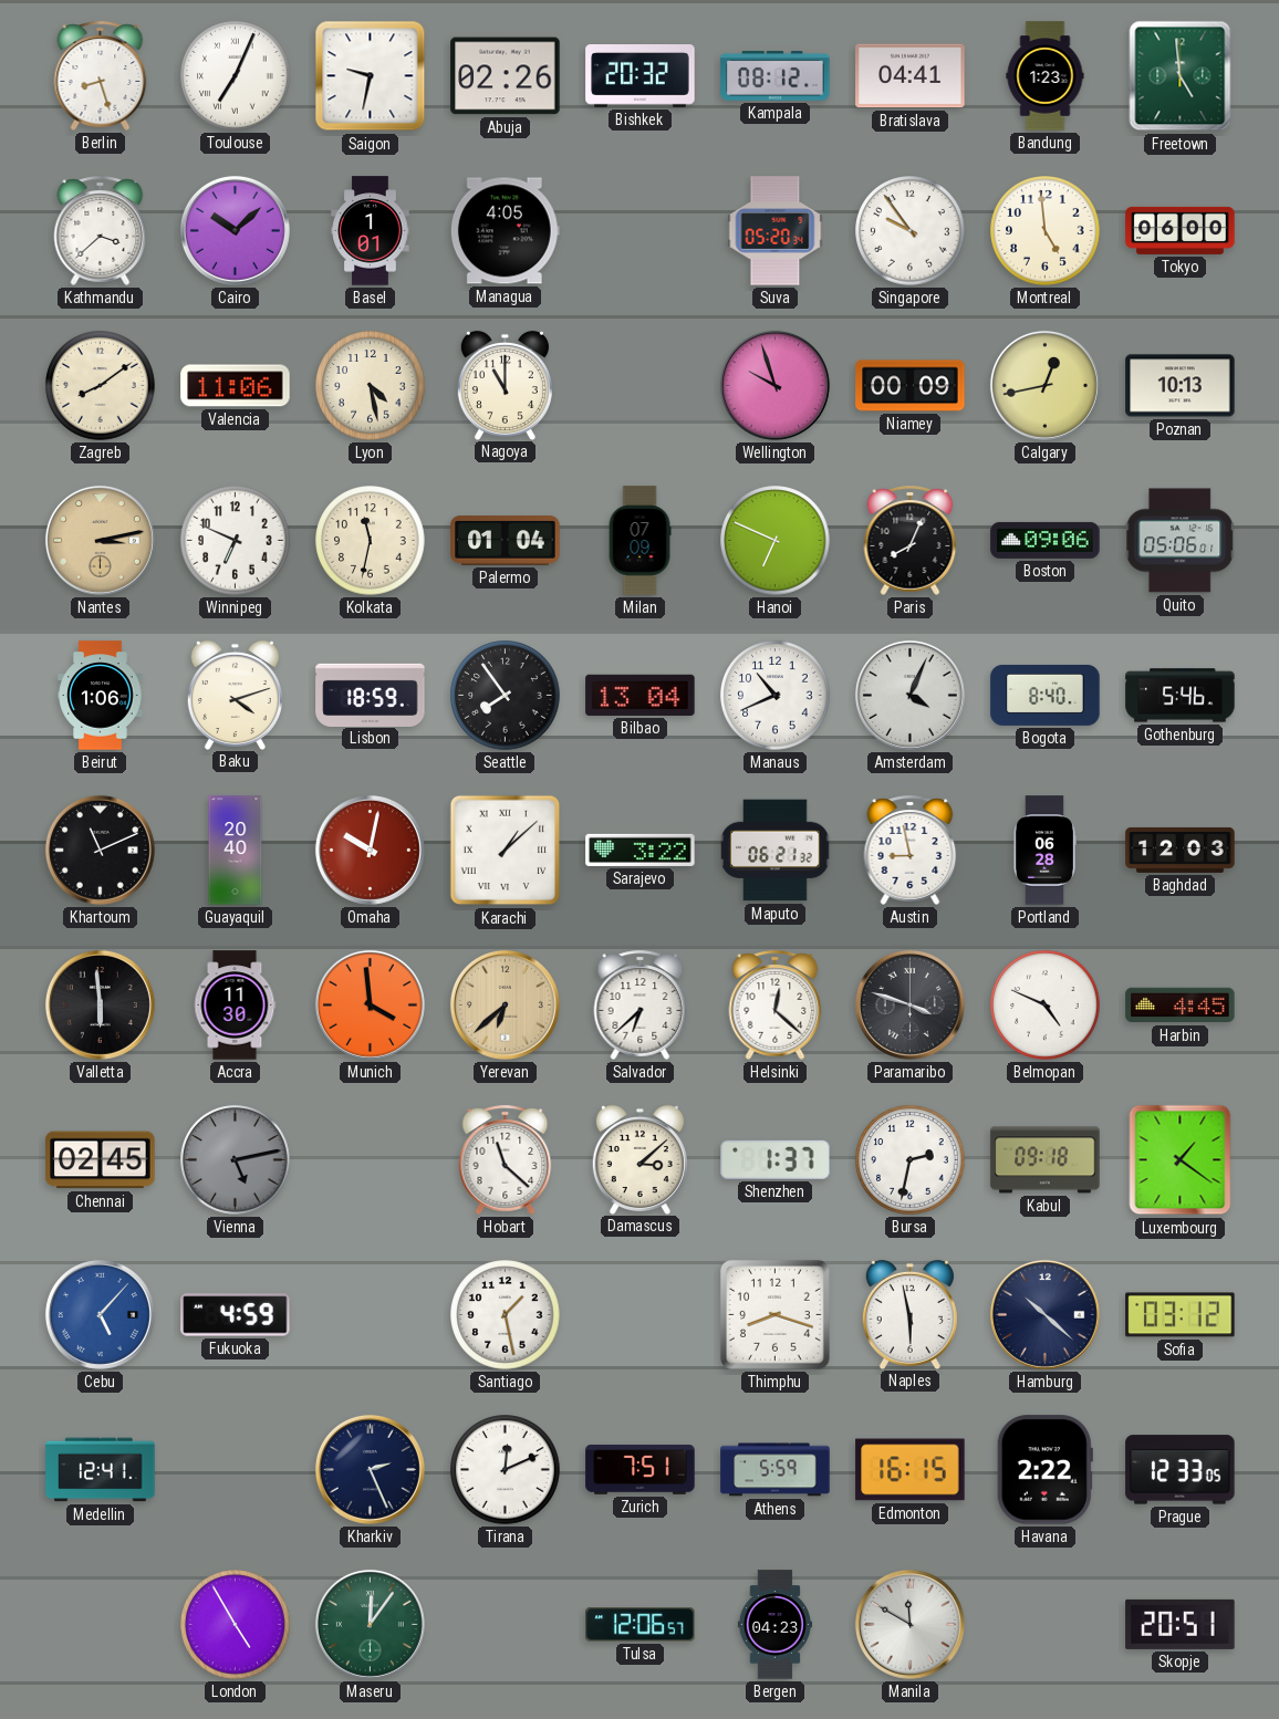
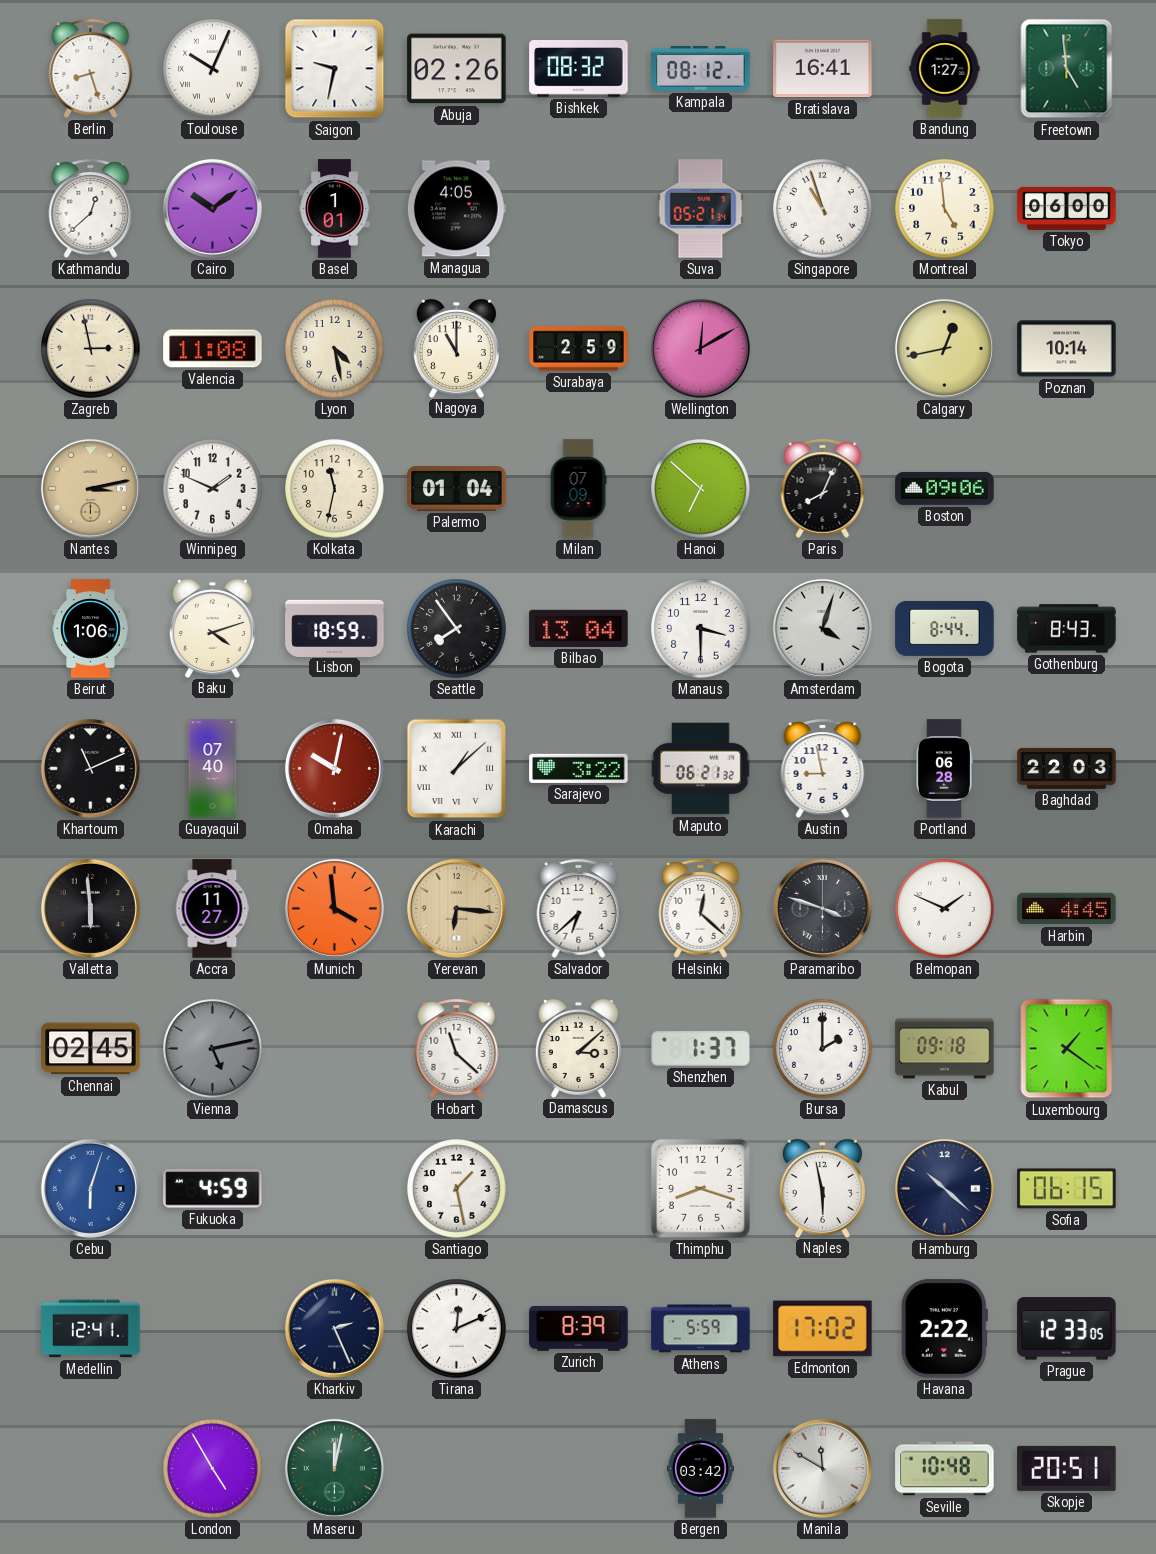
Toulouse: 7:04 -> 10:04
Bishkek: 20:32 -> 08:32
Bratislava: 04:41 -> 16:41
Bandung: 1:23 -> 1:27
Kathmandu: 3:38 -> 12:38
Cairo: 10:08 -> 10:09
Suva: 05:20 -> 05:21
Singapore: 9:54 -> 10:57
Zagreb: 8:09 -> 2:58
Valencia: 11:06 -> 11:08
Surabaya: none -> 2:59
Wellington: 9:57 -> 12:10
Niamey: 00:09 -> none
Poznan: 10:13 -> 10:14
Winnipeg: 6:49 -> 1:49
Hanoi: 6:49 -> 6:52
Quito: 05:06 -> none
Manaus: 10:41 -> 3:30
Amsterdam: 4:04 -> 4:03
Bogota: 8:40 -> 8:44
Gothenburg: 5:46 -> 8:43
Guayaquil: 20:40 -> 07:40
Baghdad: 12:03 -> 22:03
Accra: 11:30 -> 11:27
Yerevan: 6:38 -> 6:16
Belmopan: 4:49 -> 1:49
Bursa: 2:32 -> 2:00
Cebu: 5:07 -> 6:03
Sofia: 03:12 -> 06:15
Zurich: 7:51 -> 8:39
Edmonton: 16:15 -> 17:02
Maseru: 12:06 -> 12:02
Tulsa: 12:06 -> none
Bergen: 04:23 -> 03:42
Seville: none -> 10:48
